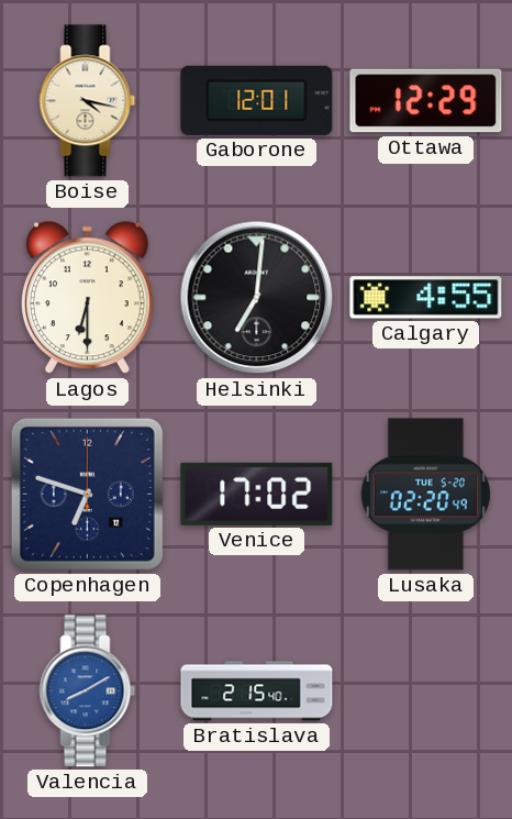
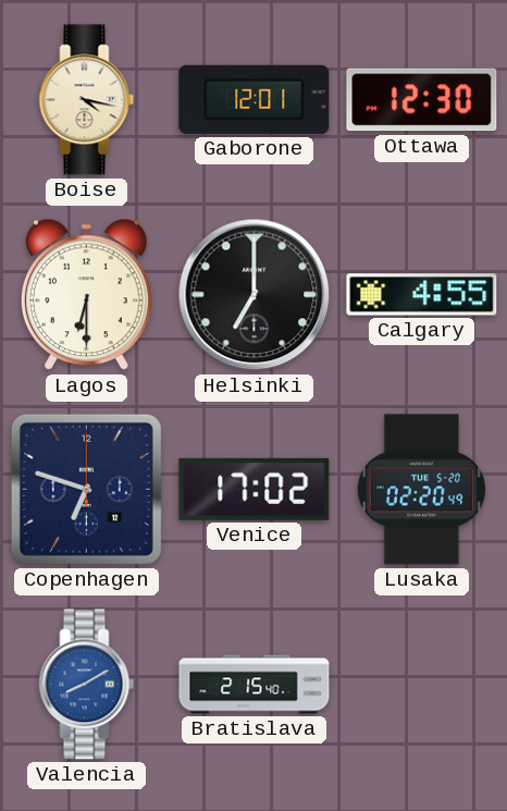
Ottawa: 12:29 -> 12:30
Helsinki: 7:01 -> 7:00
